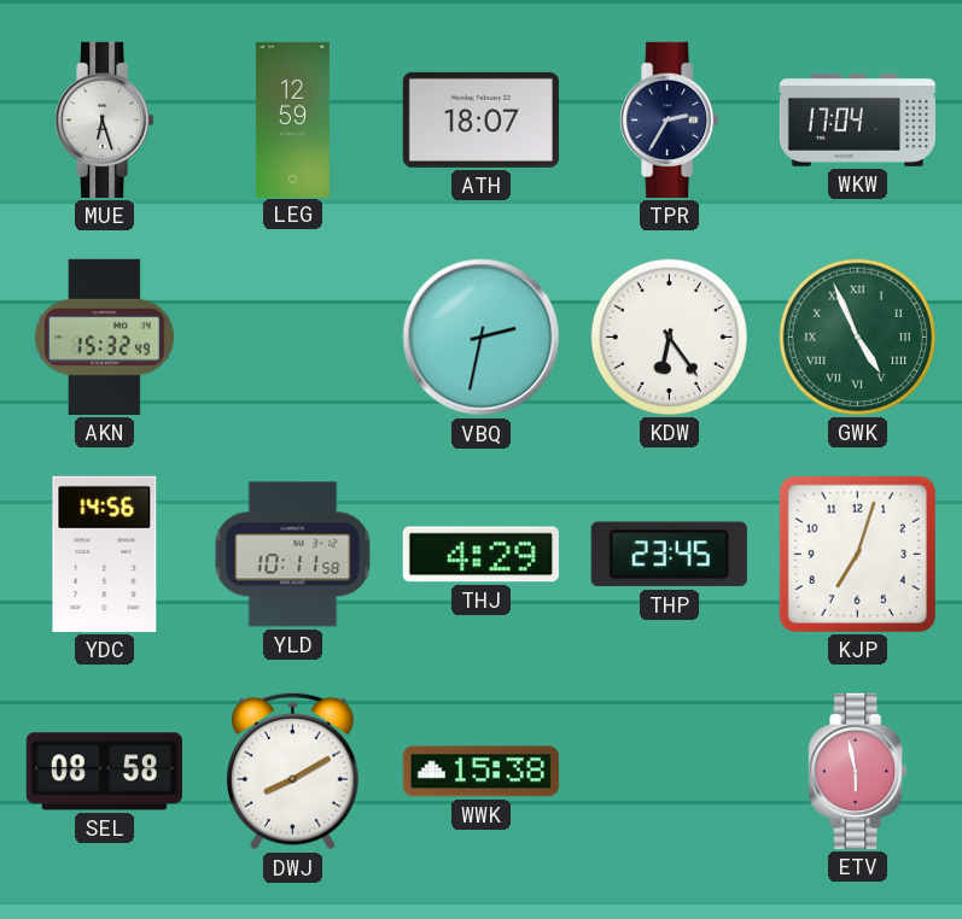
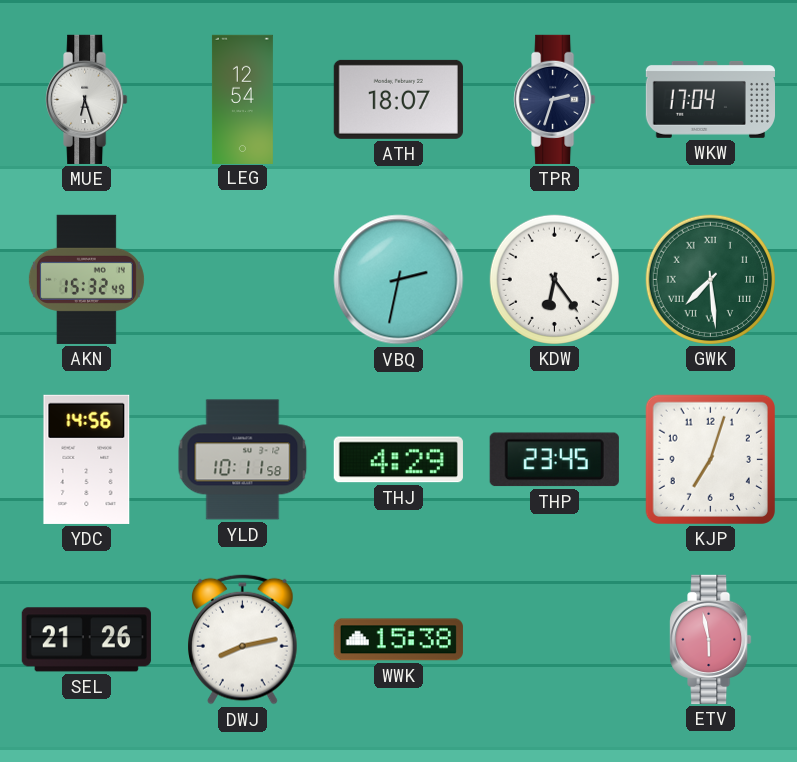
LEG: 12:59 -> 12:54
TPR: 2:35 -> 2:33
GWK: 4:56 -> 7:29
SEL: 08:58 -> 21:26
DWJ: 8:10 -> 8:13
